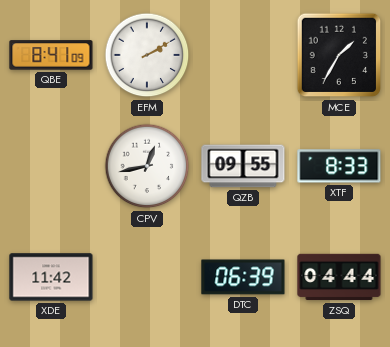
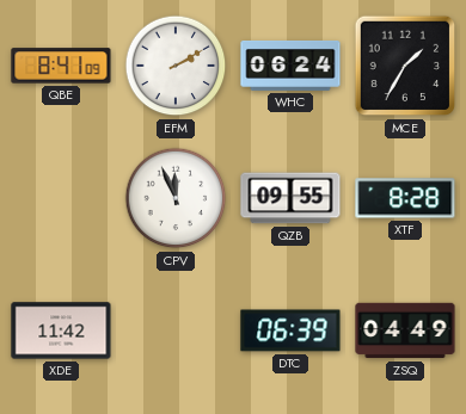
WHC: none -> 06:24
CPV: 12:43 -> 11:56
XTF: 8:33 -> 8:28
ZSQ: 04:44 -> 04:49
